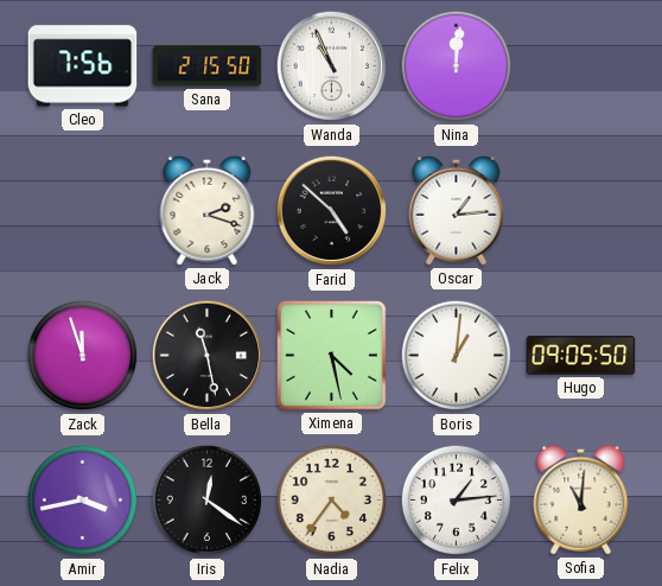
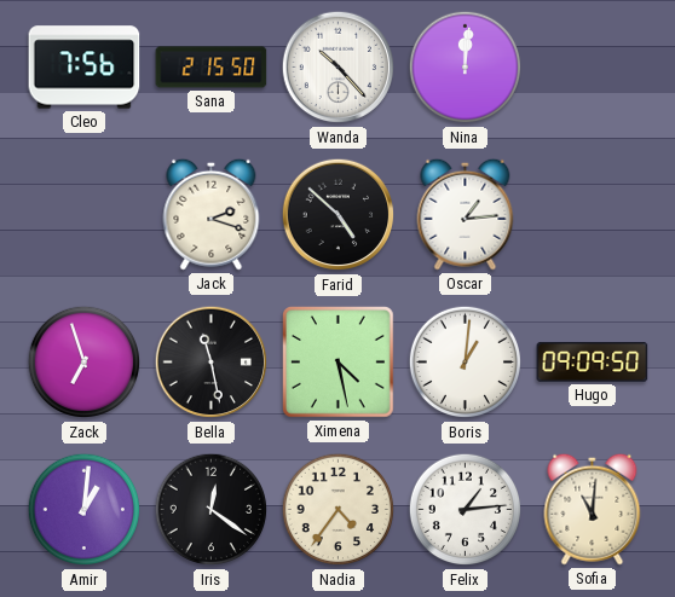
Wanda: 10:56 -> 10:23
Zack: 11:57 -> 6:57
Hugo: 09:05 -> 09:09
Amir: 3:43 -> 1:01
